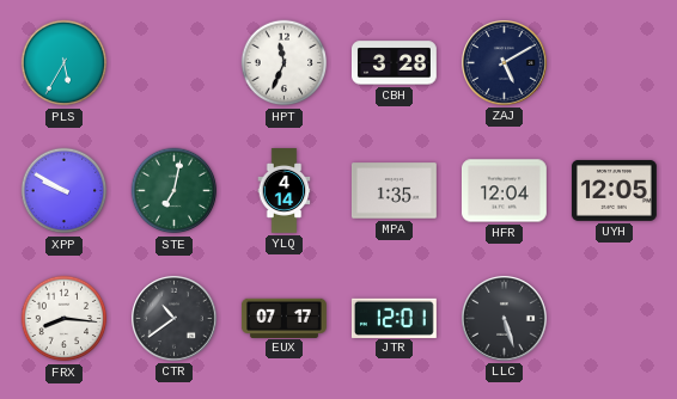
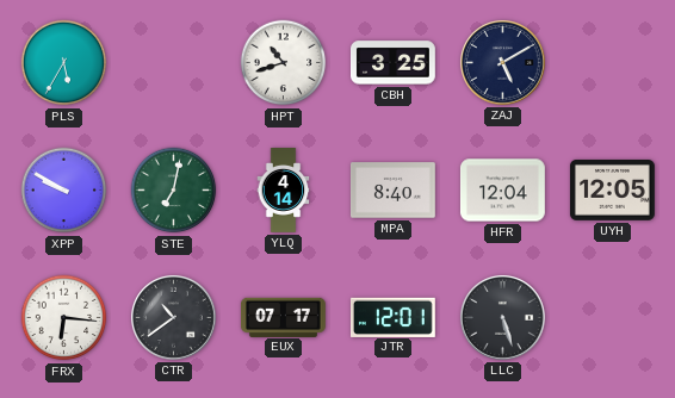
HPT: 11:34 -> 10:42
CBH: 3:28 -> 3:25
MPA: 1:35 -> 8:40
FRX: 8:16 -> 6:16
